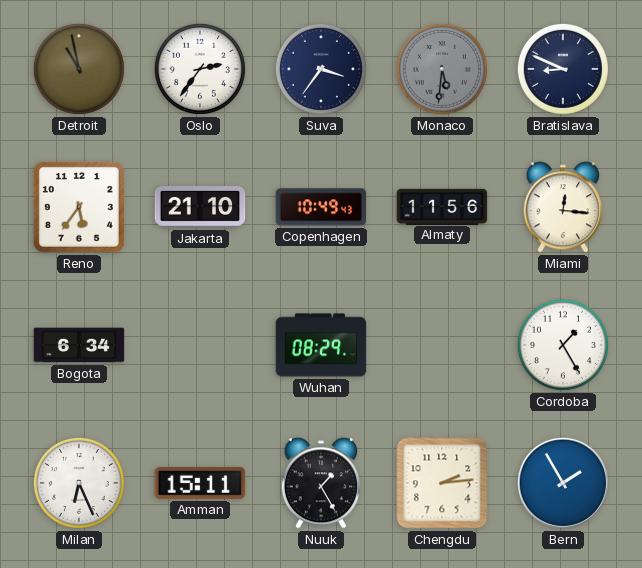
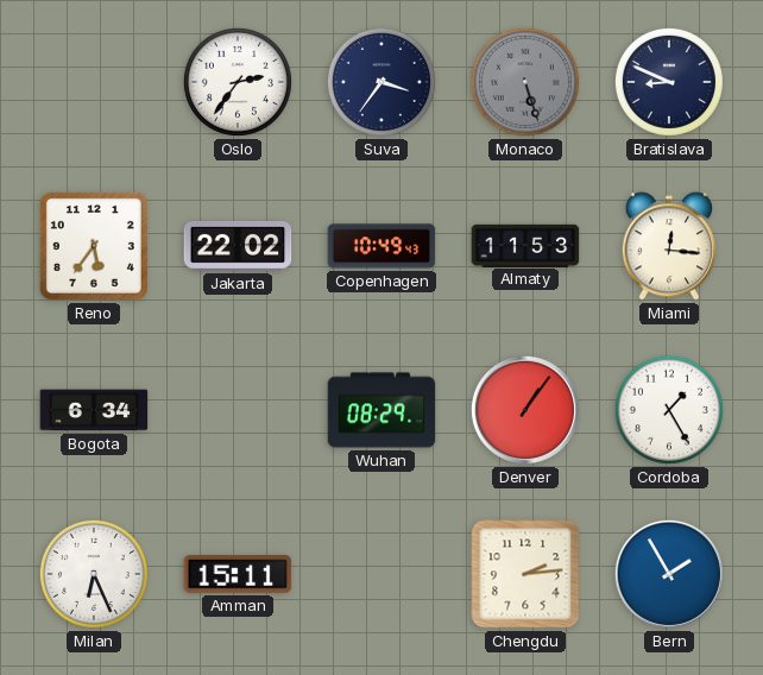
Detroit: 10:58 -> none
Monaco: 5:31 -> 5:27
Jakarta: 21:10 -> 22:02
Almaty: 11:56 -> 11:53
Denver: none -> 1:06
Nuuk: 1:25 -> none
